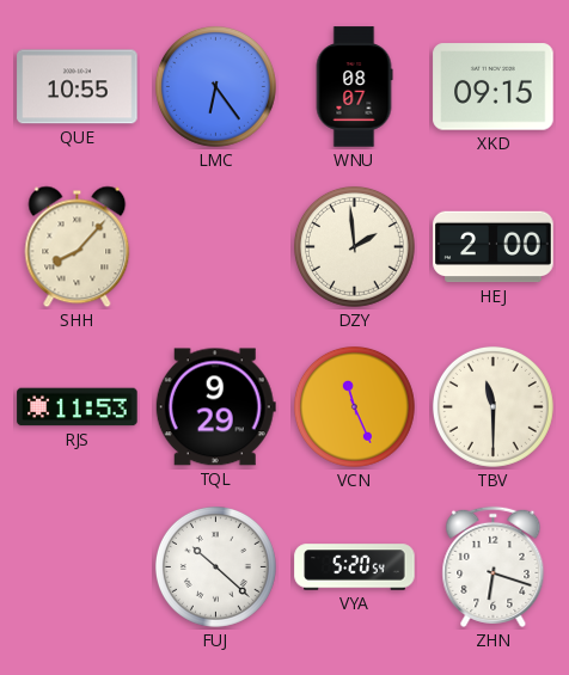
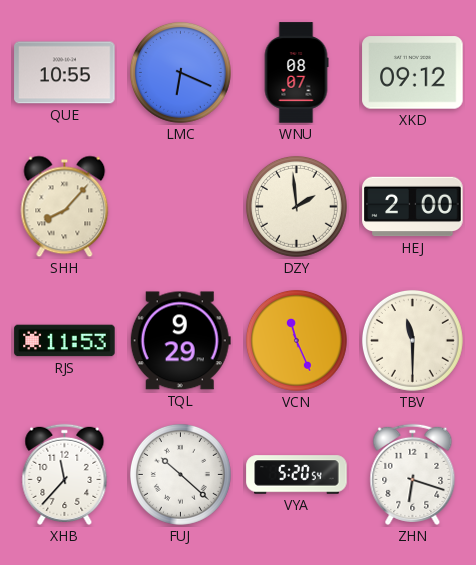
LMC: 6:24 -> 6:19
XKD: 09:15 -> 09:12
XHB: none -> 11:37
